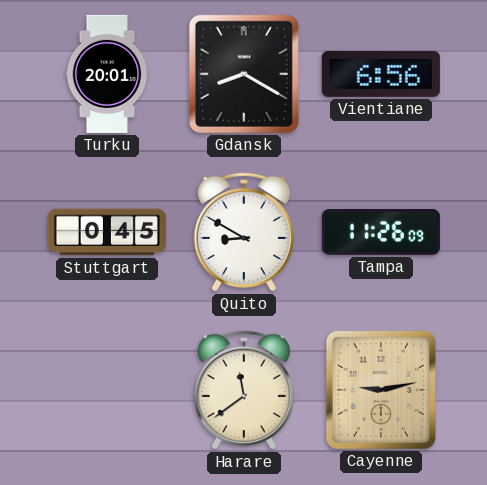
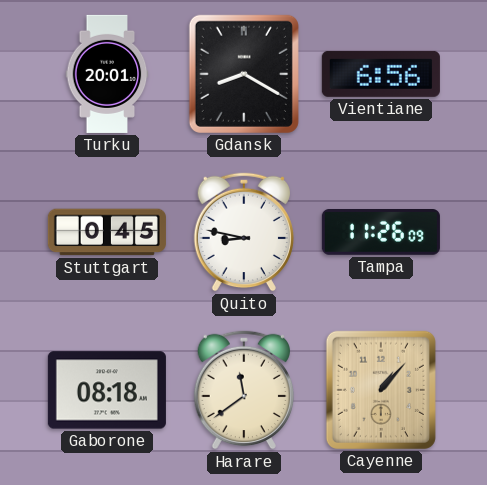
Quito: 8:50 -> 8:47
Gaborone: none -> 08:18
Cayenne: 9:13 -> 1:07
